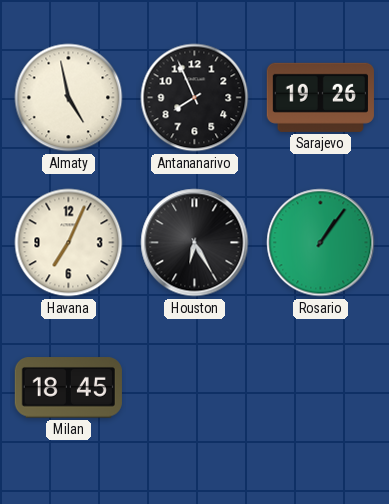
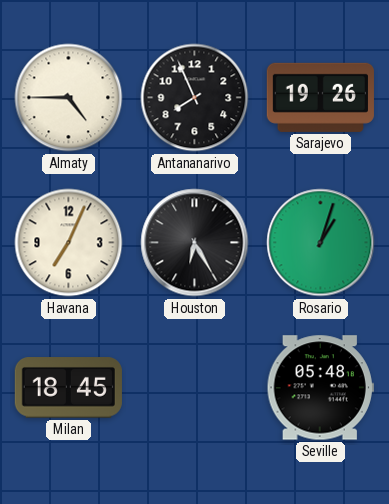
Almaty: 4:58 -> 4:45
Rosario: 1:06 -> 1:03
Seville: none -> 05:48
